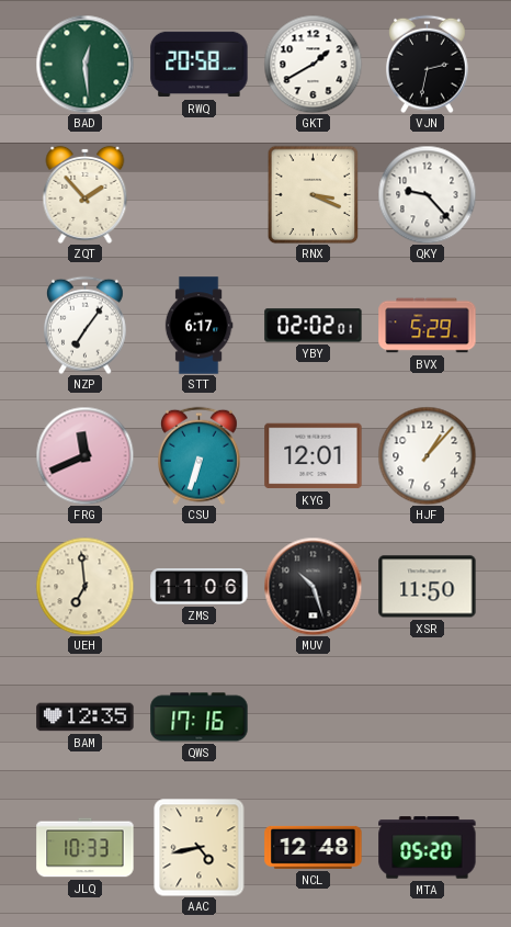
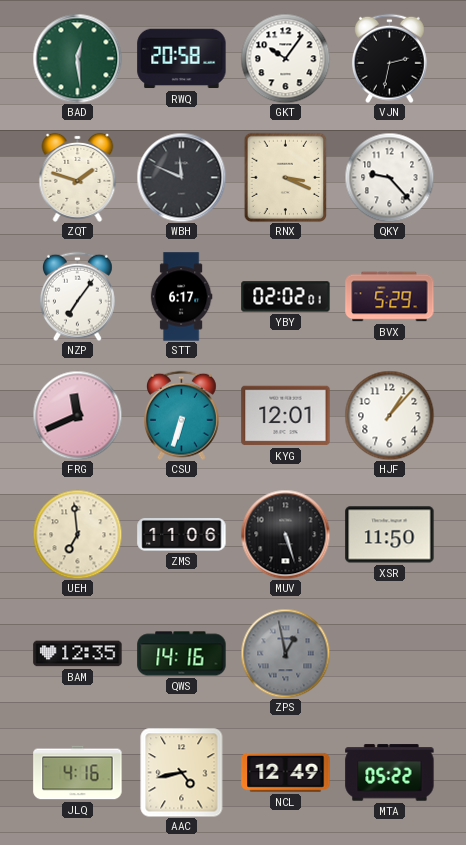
GKT: 1:40 -> 10:06
ZQT: 1:53 -> 1:48
WBH: none -> 11:49
MUV: 10:27 -> 5:27
QWS: 17:16 -> 14:16
ZPS: none -> 12:58
JLQ: 10:33 -> 4:16
NCL: 12:48 -> 12:49
MTA: 05:20 -> 05:22
